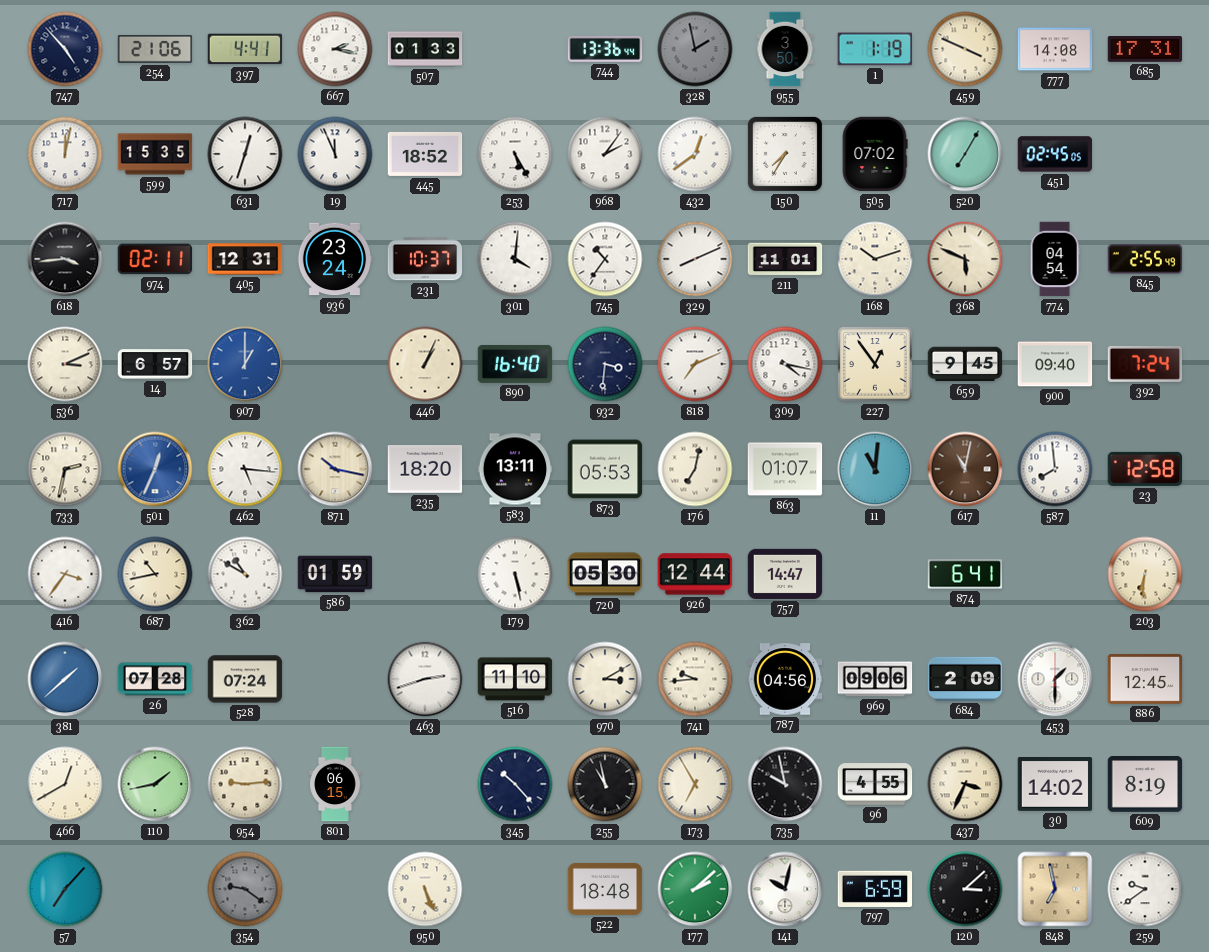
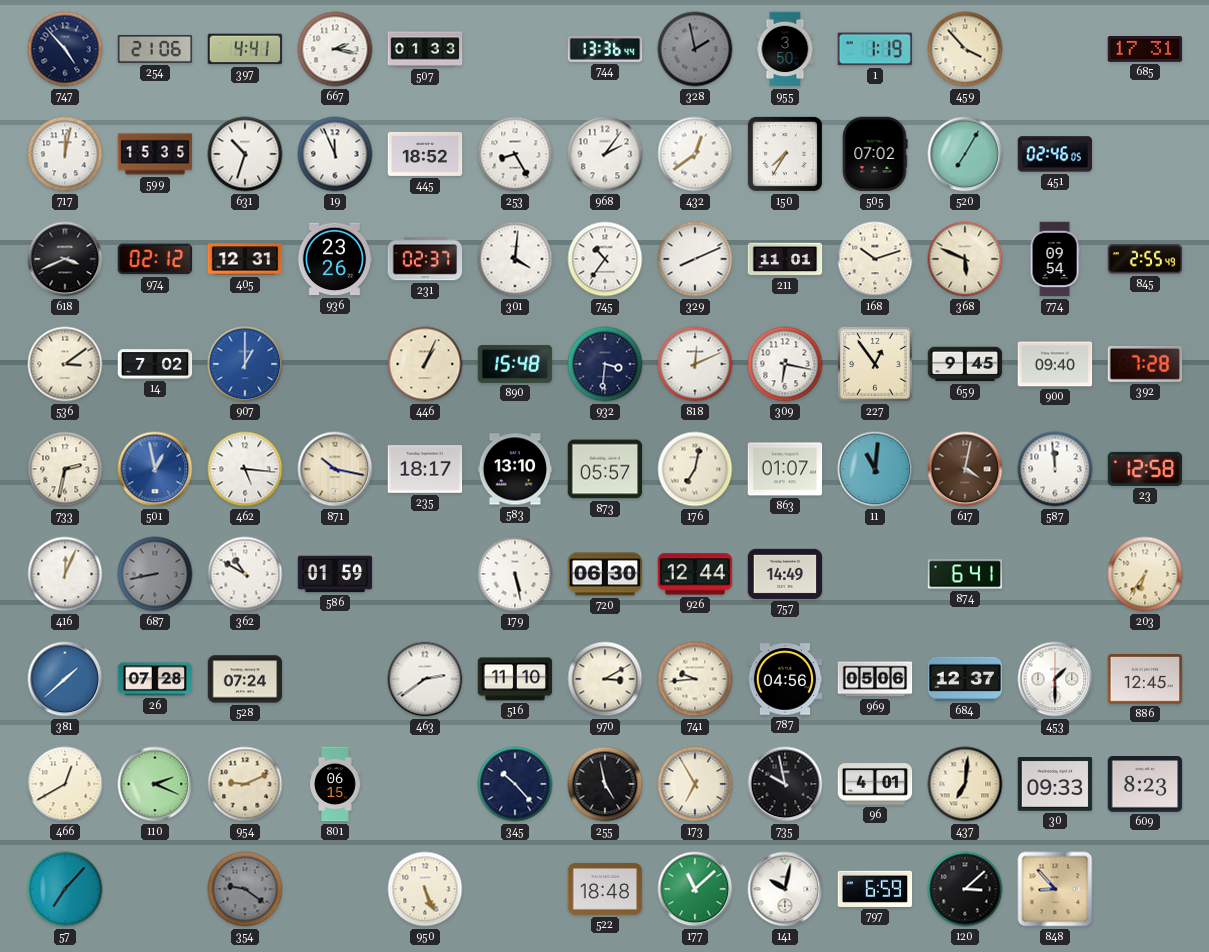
459: 3:49 -> 3:53
777: 14:08 -> none
631: 12:33 -> 10:33
253: 5:25 -> 8:25
451: 02:45 -> 02:46
618: 3:44 -> 3:41
974: 02:11 -> 02:12
936: 23:24 -> 23:26
231: 10:37 -> 02:37
774: 04:54 -> 09:54
536: 3:11 -> 3:09
14: 6:57 -> 7:02
890: 16:40 -> 15:48
818: 7:11 -> 12:11
309: 4:17 -> 6:17
392: 7:24 -> 7:28
501: 12:34 -> 12:58
235: 18:20 -> 18:17
583: 13:11 -> 13:10
873: 05:53 -> 05:57
617: 11:02 -> 4:02
587: 7:59 -> 11:59
416: 3:36 -> 12:04
687: 10:43 -> 8:43
687 dial: cream -> grey
720: 05:30 -> 06:30
757: 14:47 -> 14:49
203: 6:31 -> 6:36
463: 2:42 -> 2:39
969: 09:06 -> 05:06
684: 2:09 -> 12:37
110: 1:43 -> 2:19
954: 9:14 -> 9:11
255: 10:58 -> 4:58
96: 4:55 -> 4:01
437: 3:34 -> 7:01
30: 14:02 -> 09:33
609: 8:19 -> 8:23
177: 2:08 -> 11:08
848: 6:58 -> 8:53
259: 9:39 -> none
